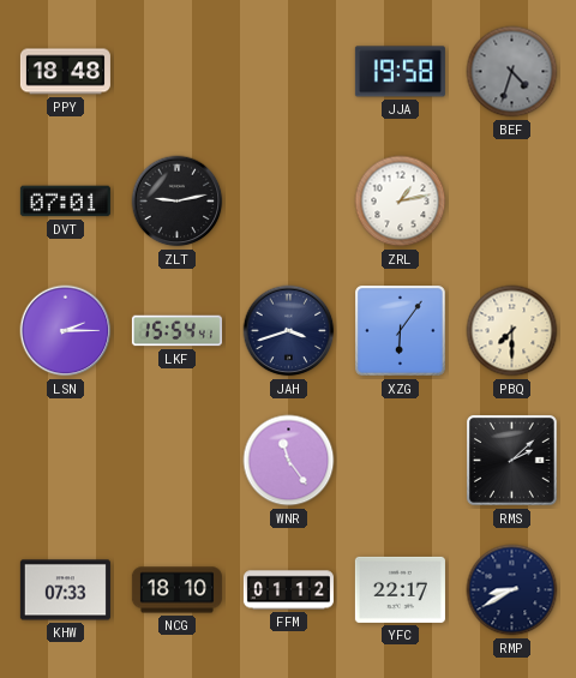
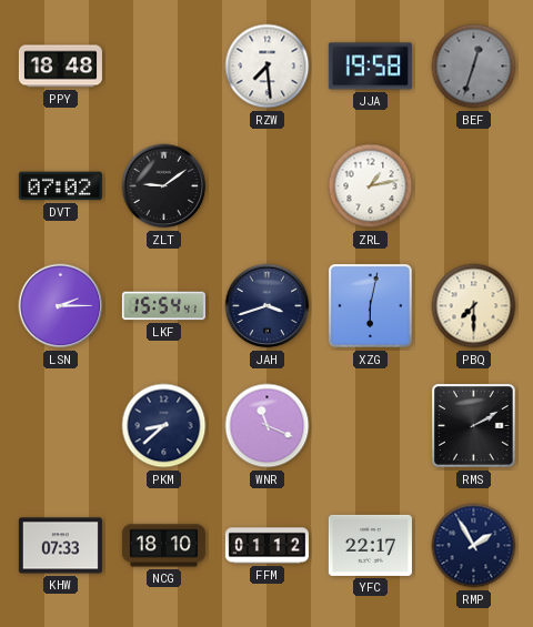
RZW: none -> 7:29
BEF: 4:33 -> 12:33
DVT: 07:01 -> 07:02
ZLT: 9:13 -> 9:09
XZG: 6:06 -> 6:02
PKM: none -> 8:38
WNR: 11:24 -> 11:19
RMS: 2:08 -> 2:10
RMP: 8:40 -> 1:55
